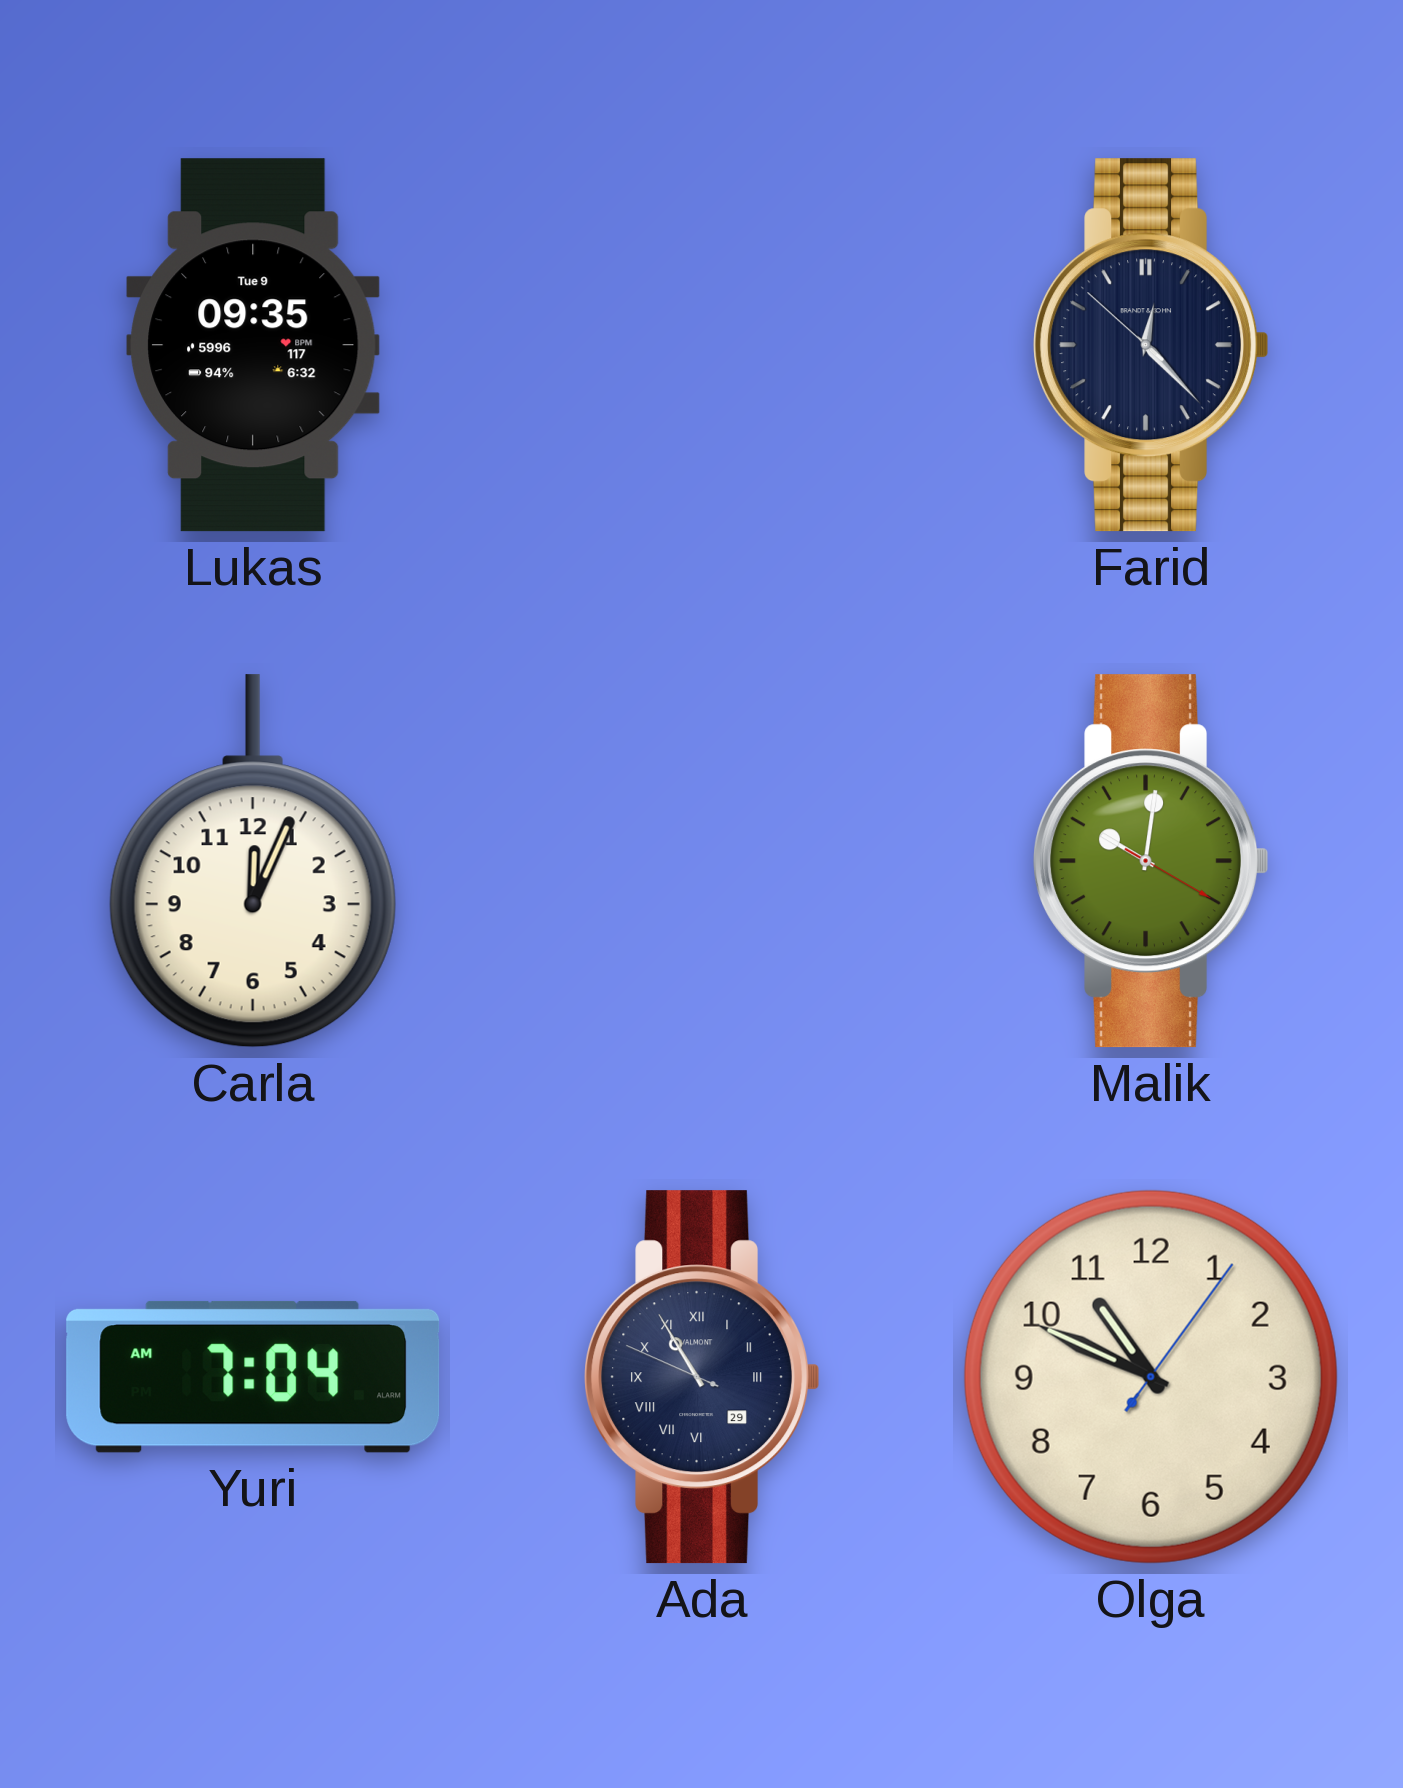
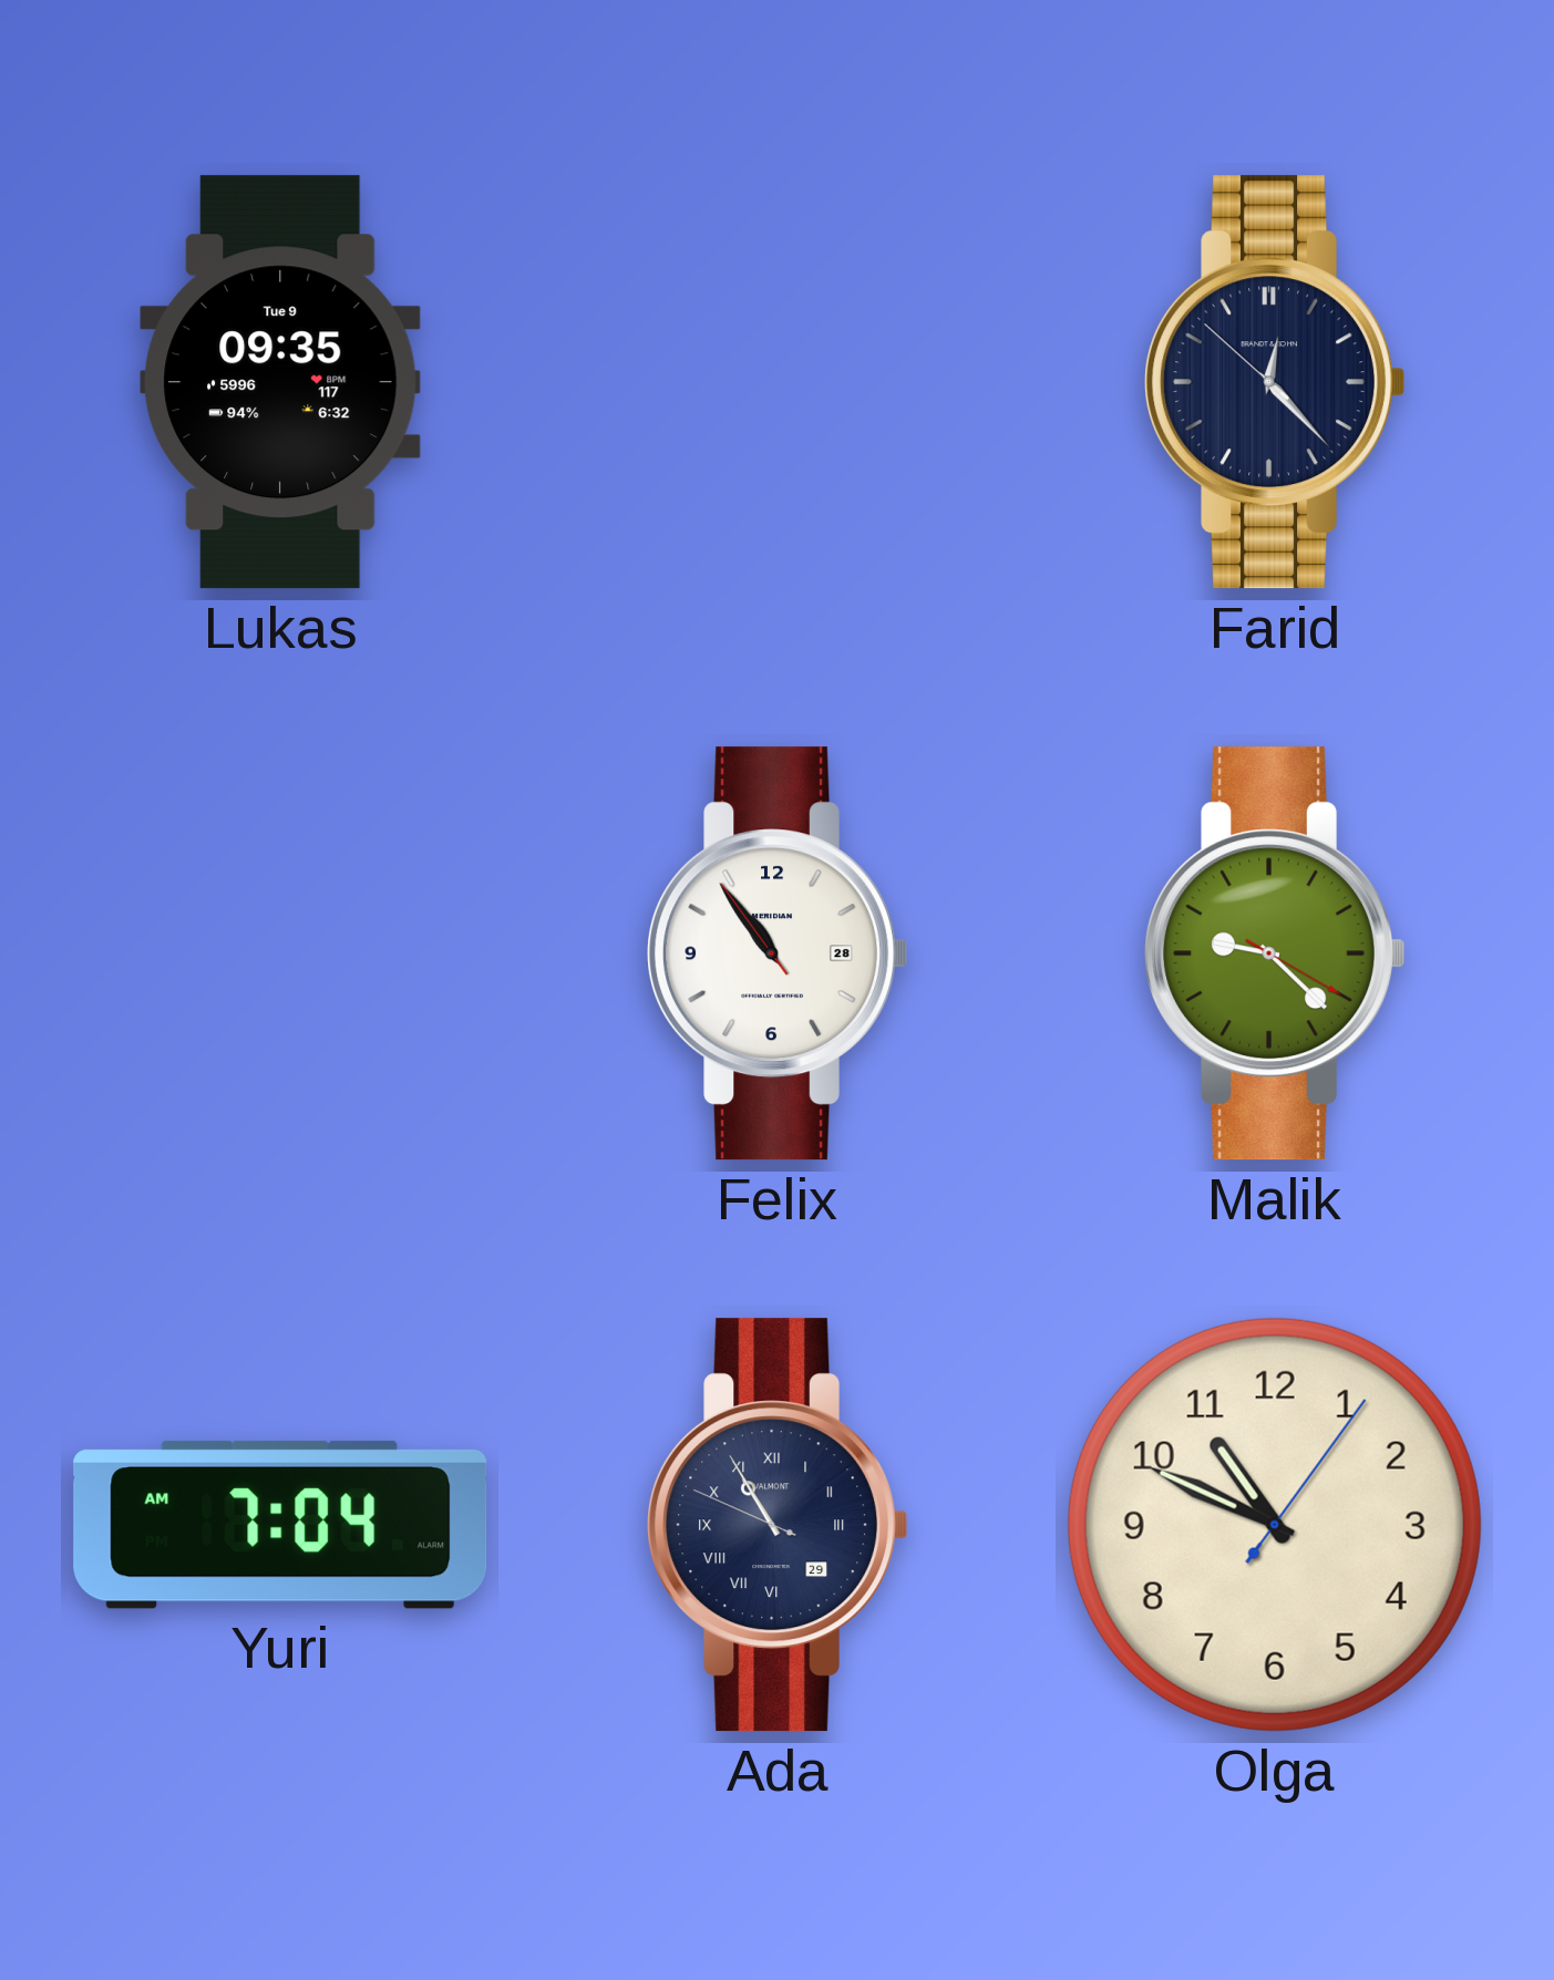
Carla: 12:04 -> none
Felix: none -> 10:53
Malik: 10:01 -> 9:22
